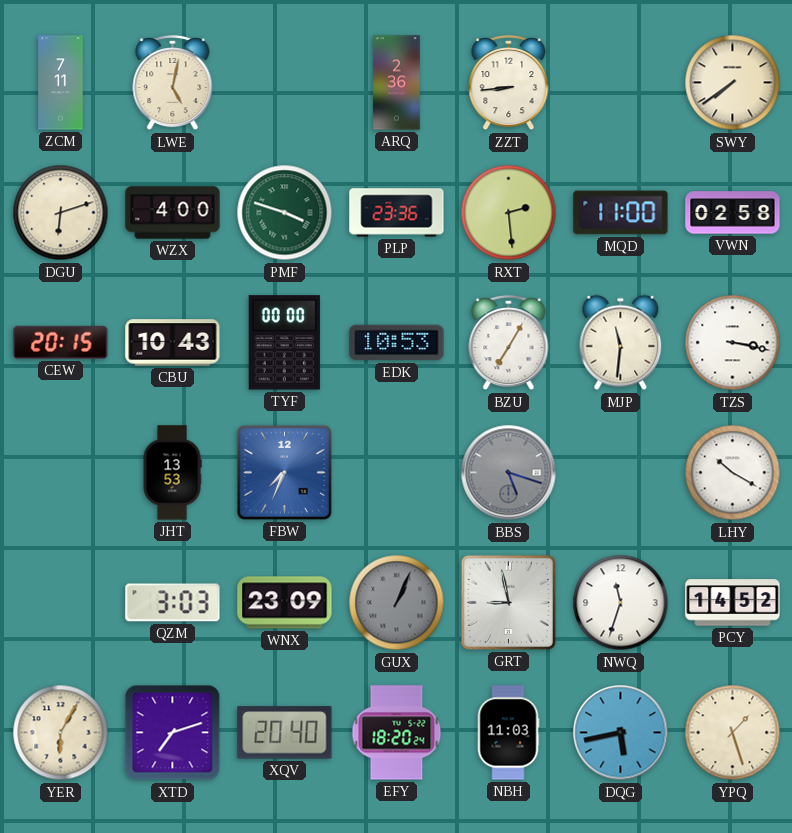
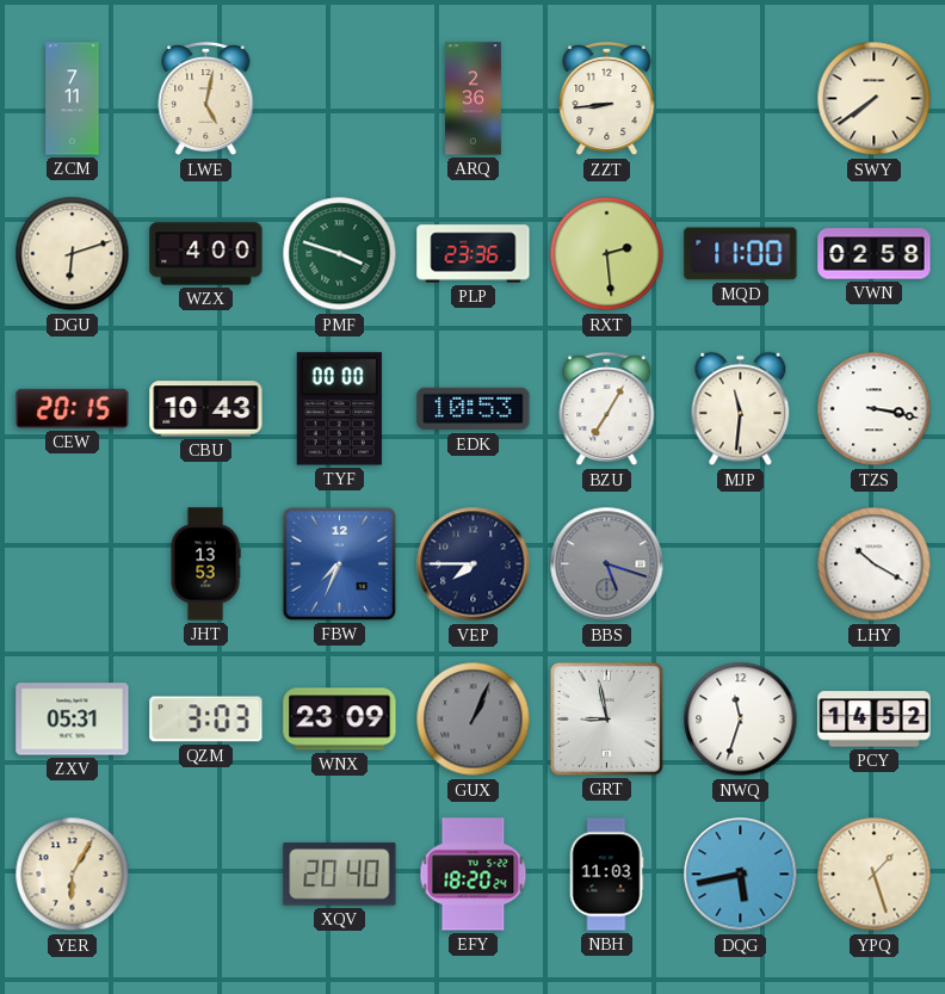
VEP: none -> 7:45
ZXV: none -> 05:31
XTD: 7:12 -> none
